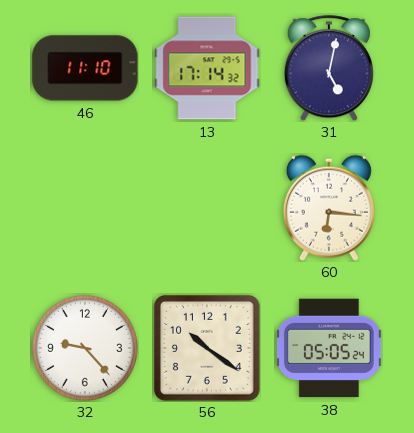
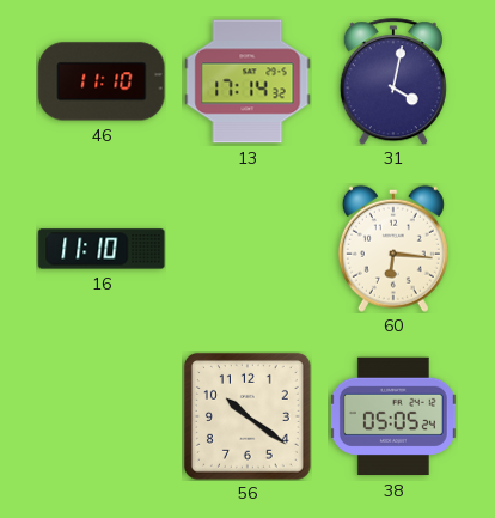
31: 5:02 -> 4:02
16: none -> 11:10
32: 9:23 -> none
